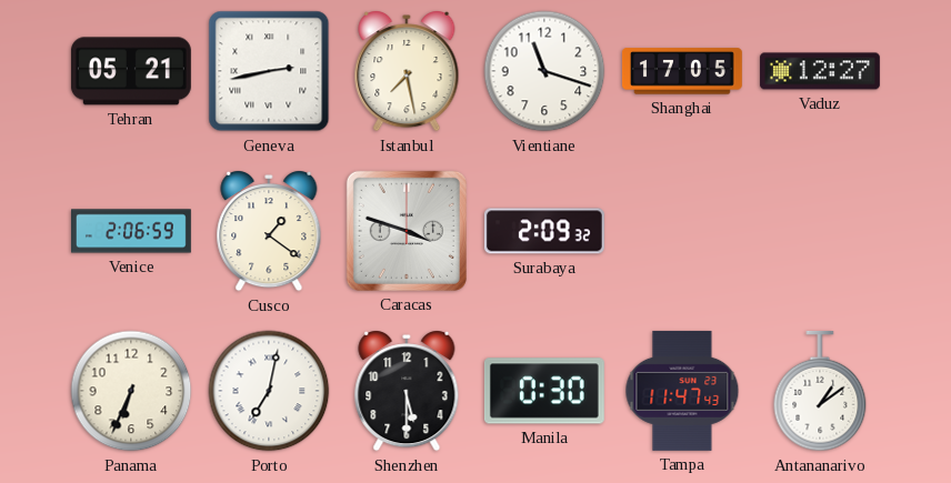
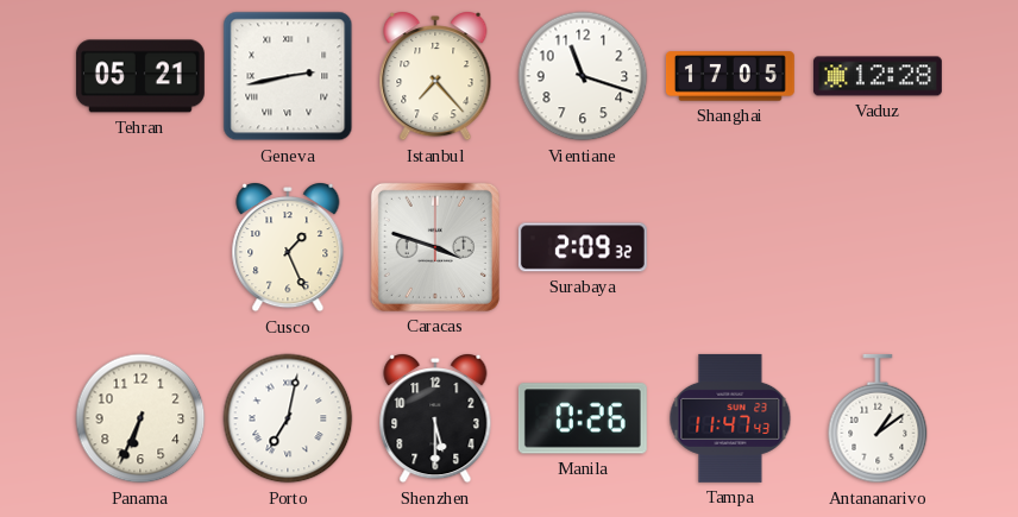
Istanbul: 7:28 -> 7:23
Vaduz: 12:27 -> 12:28
Venice: 2:06 -> none
Cusco: 1:21 -> 1:26
Manila: 0:30 -> 0:26
